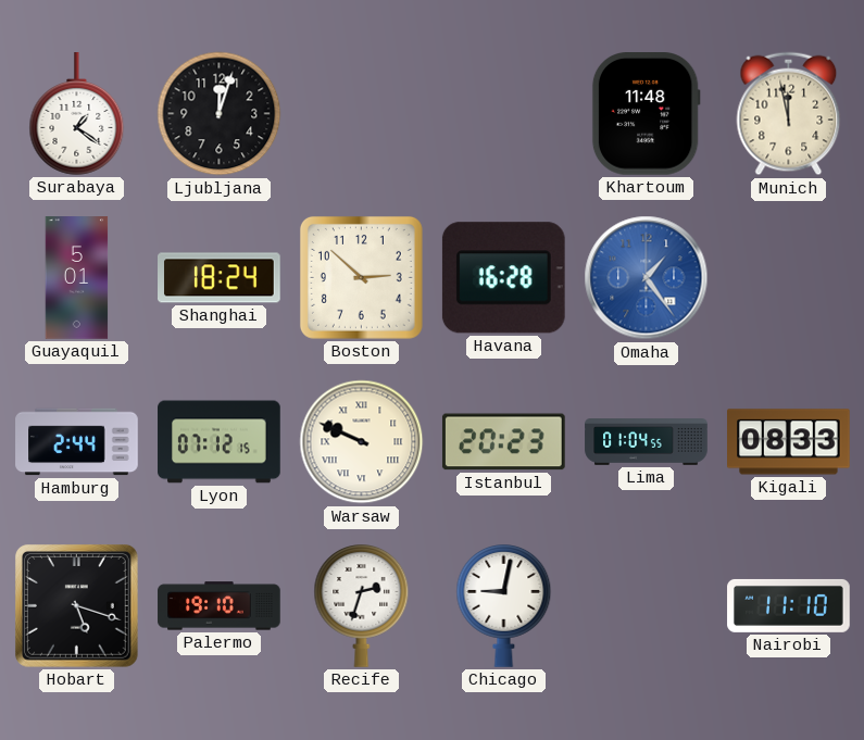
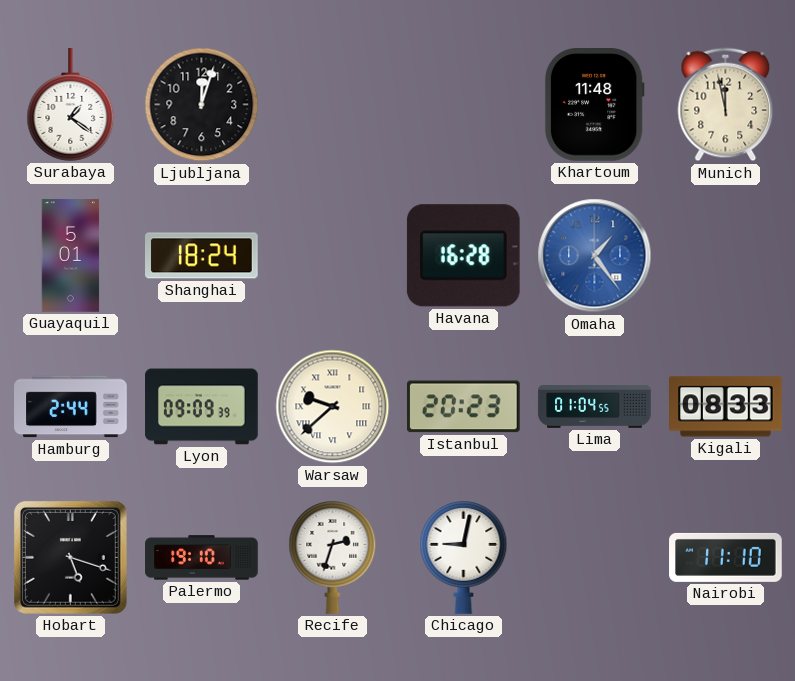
Boston: 2:52 -> none
Lyon: 07:12 -> 09:09
Warsaw: 9:49 -> 9:38
